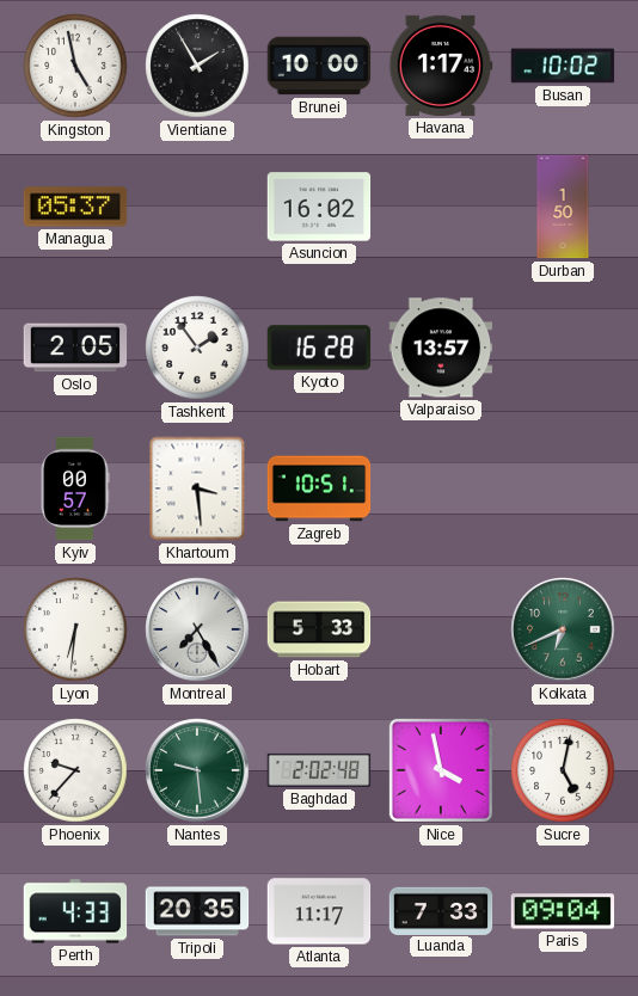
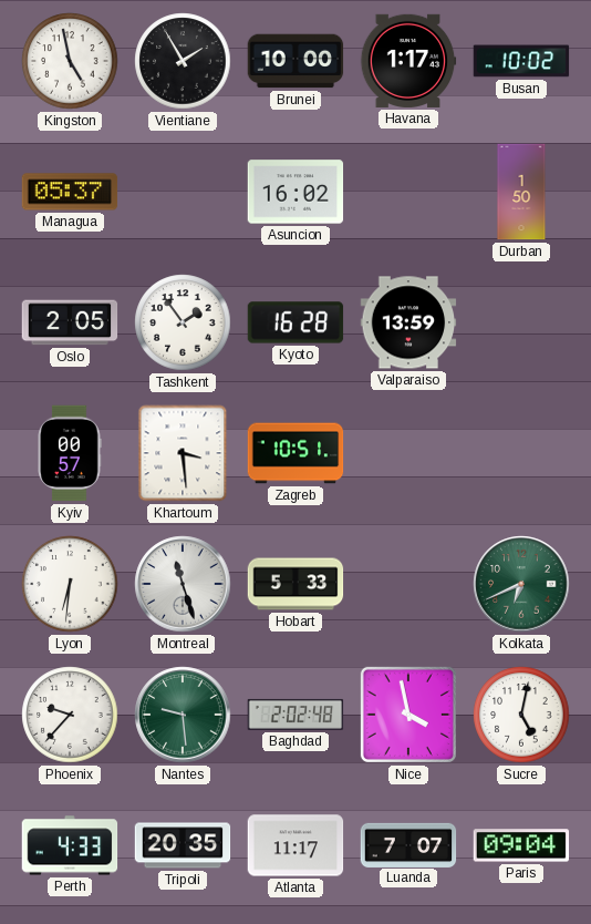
Valparaiso: 13:57 -> 13:59
Montreal: 7:25 -> 11:27
Luanda: 7:33 -> 7:07
